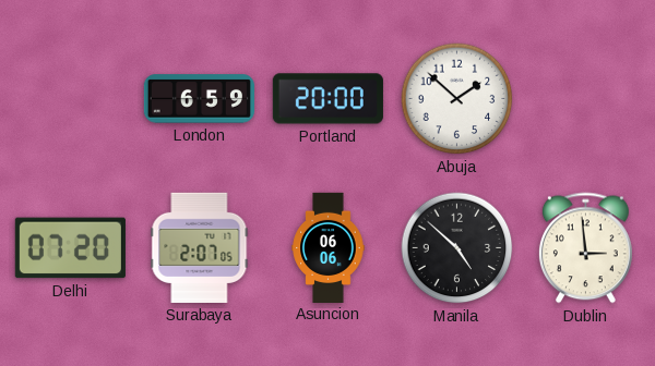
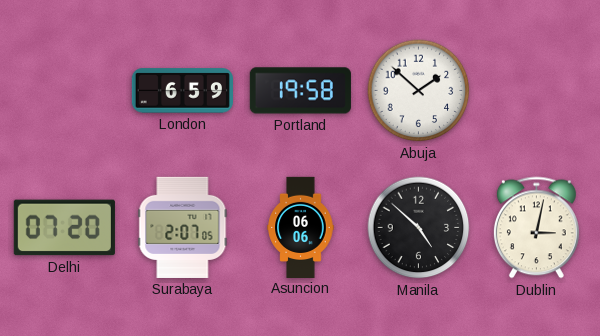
Portland: 20:00 -> 19:58
Dublin: 2:59 -> 3:02
